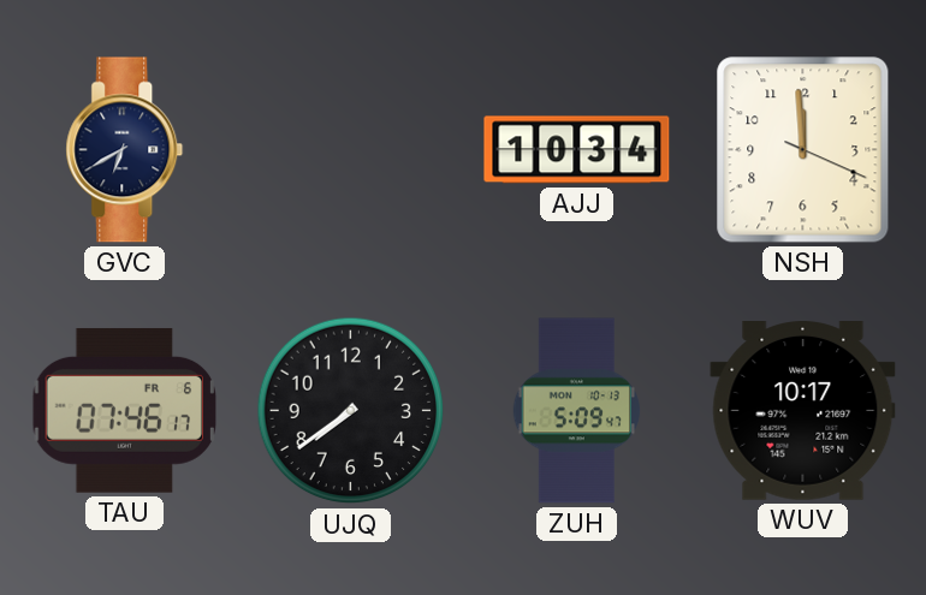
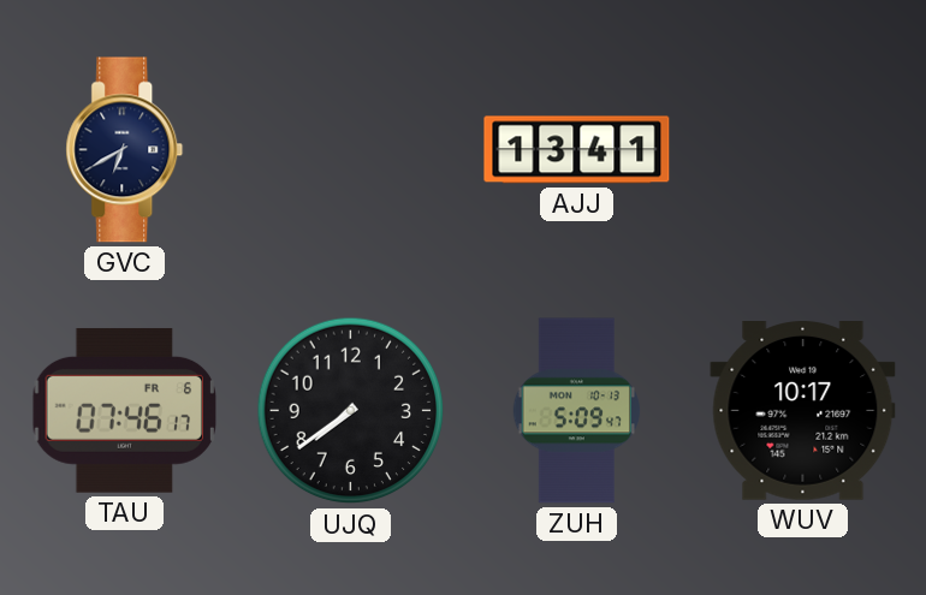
AJJ: 10:34 -> 13:41
NSH: 11:59 -> none
